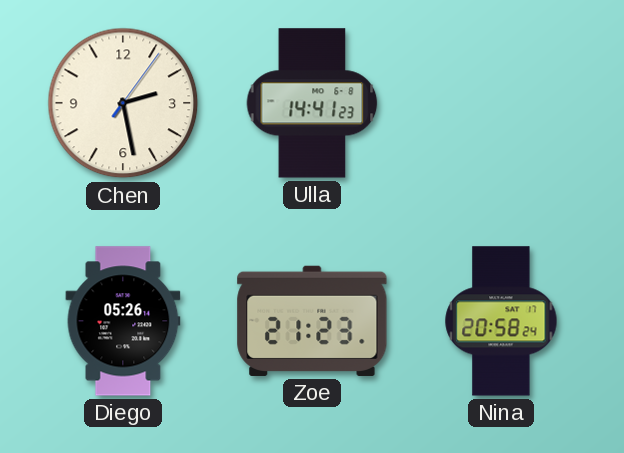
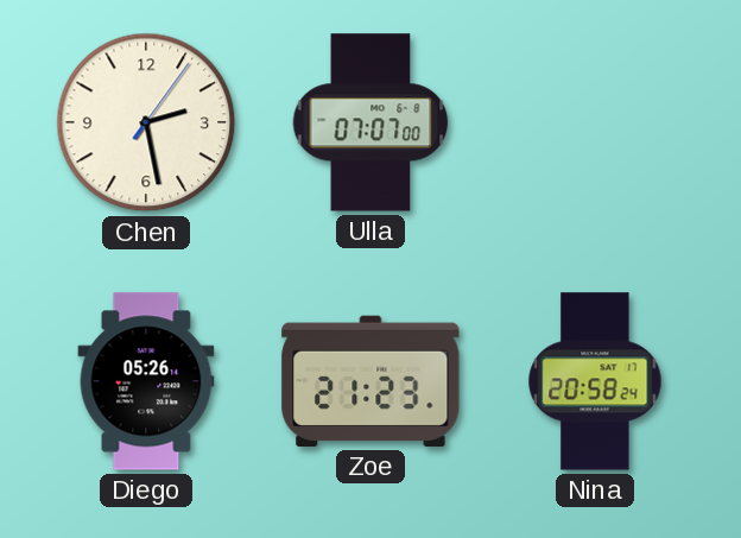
Ulla: 14:41 -> 07:07
